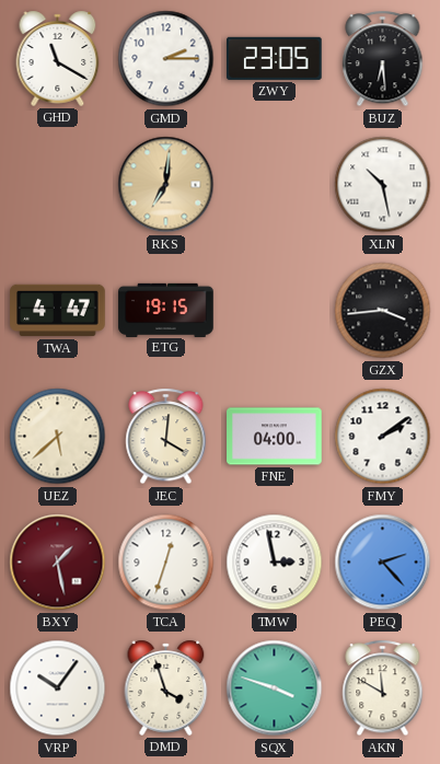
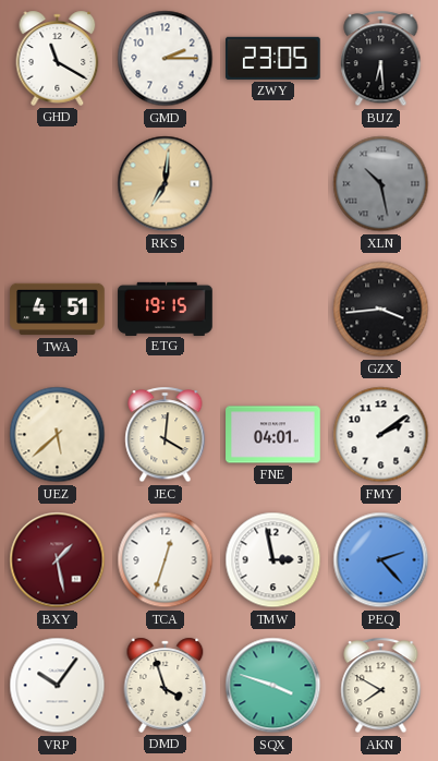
XLN dial: white -> grey
TWA: 4:47 -> 4:51
FNE: 04:00 -> 04:01
AKN: 11:50 -> 7:50
